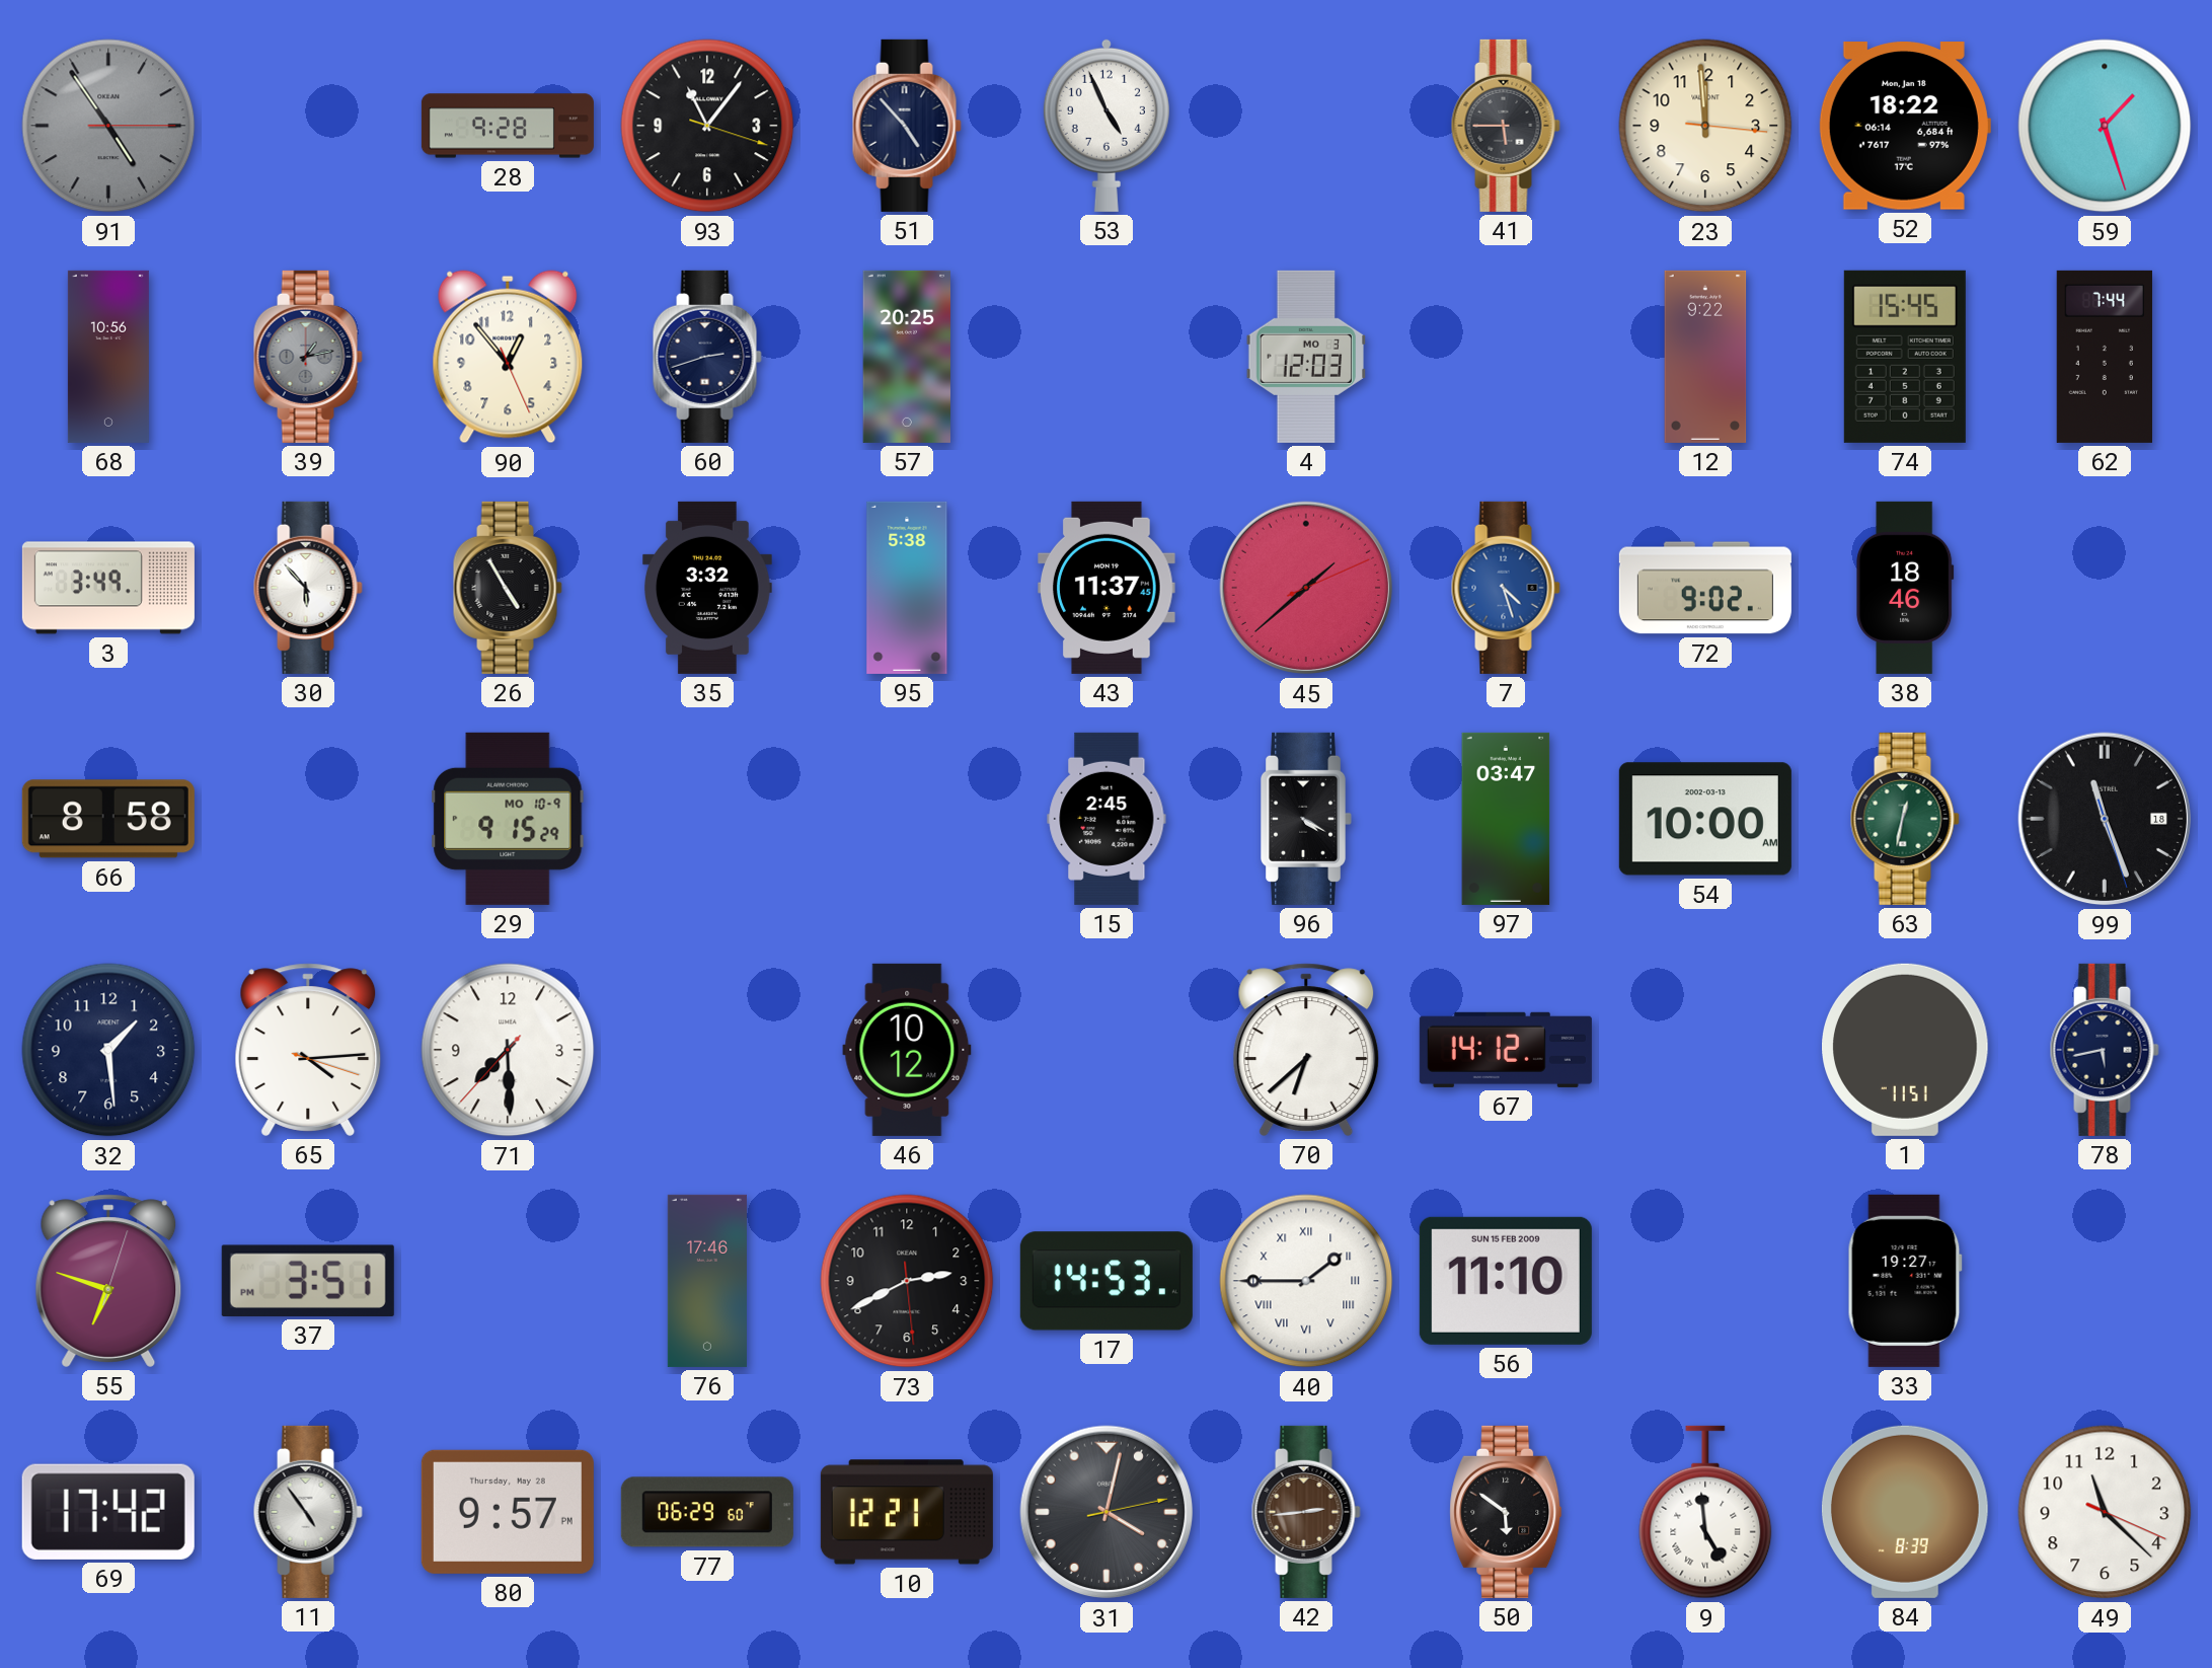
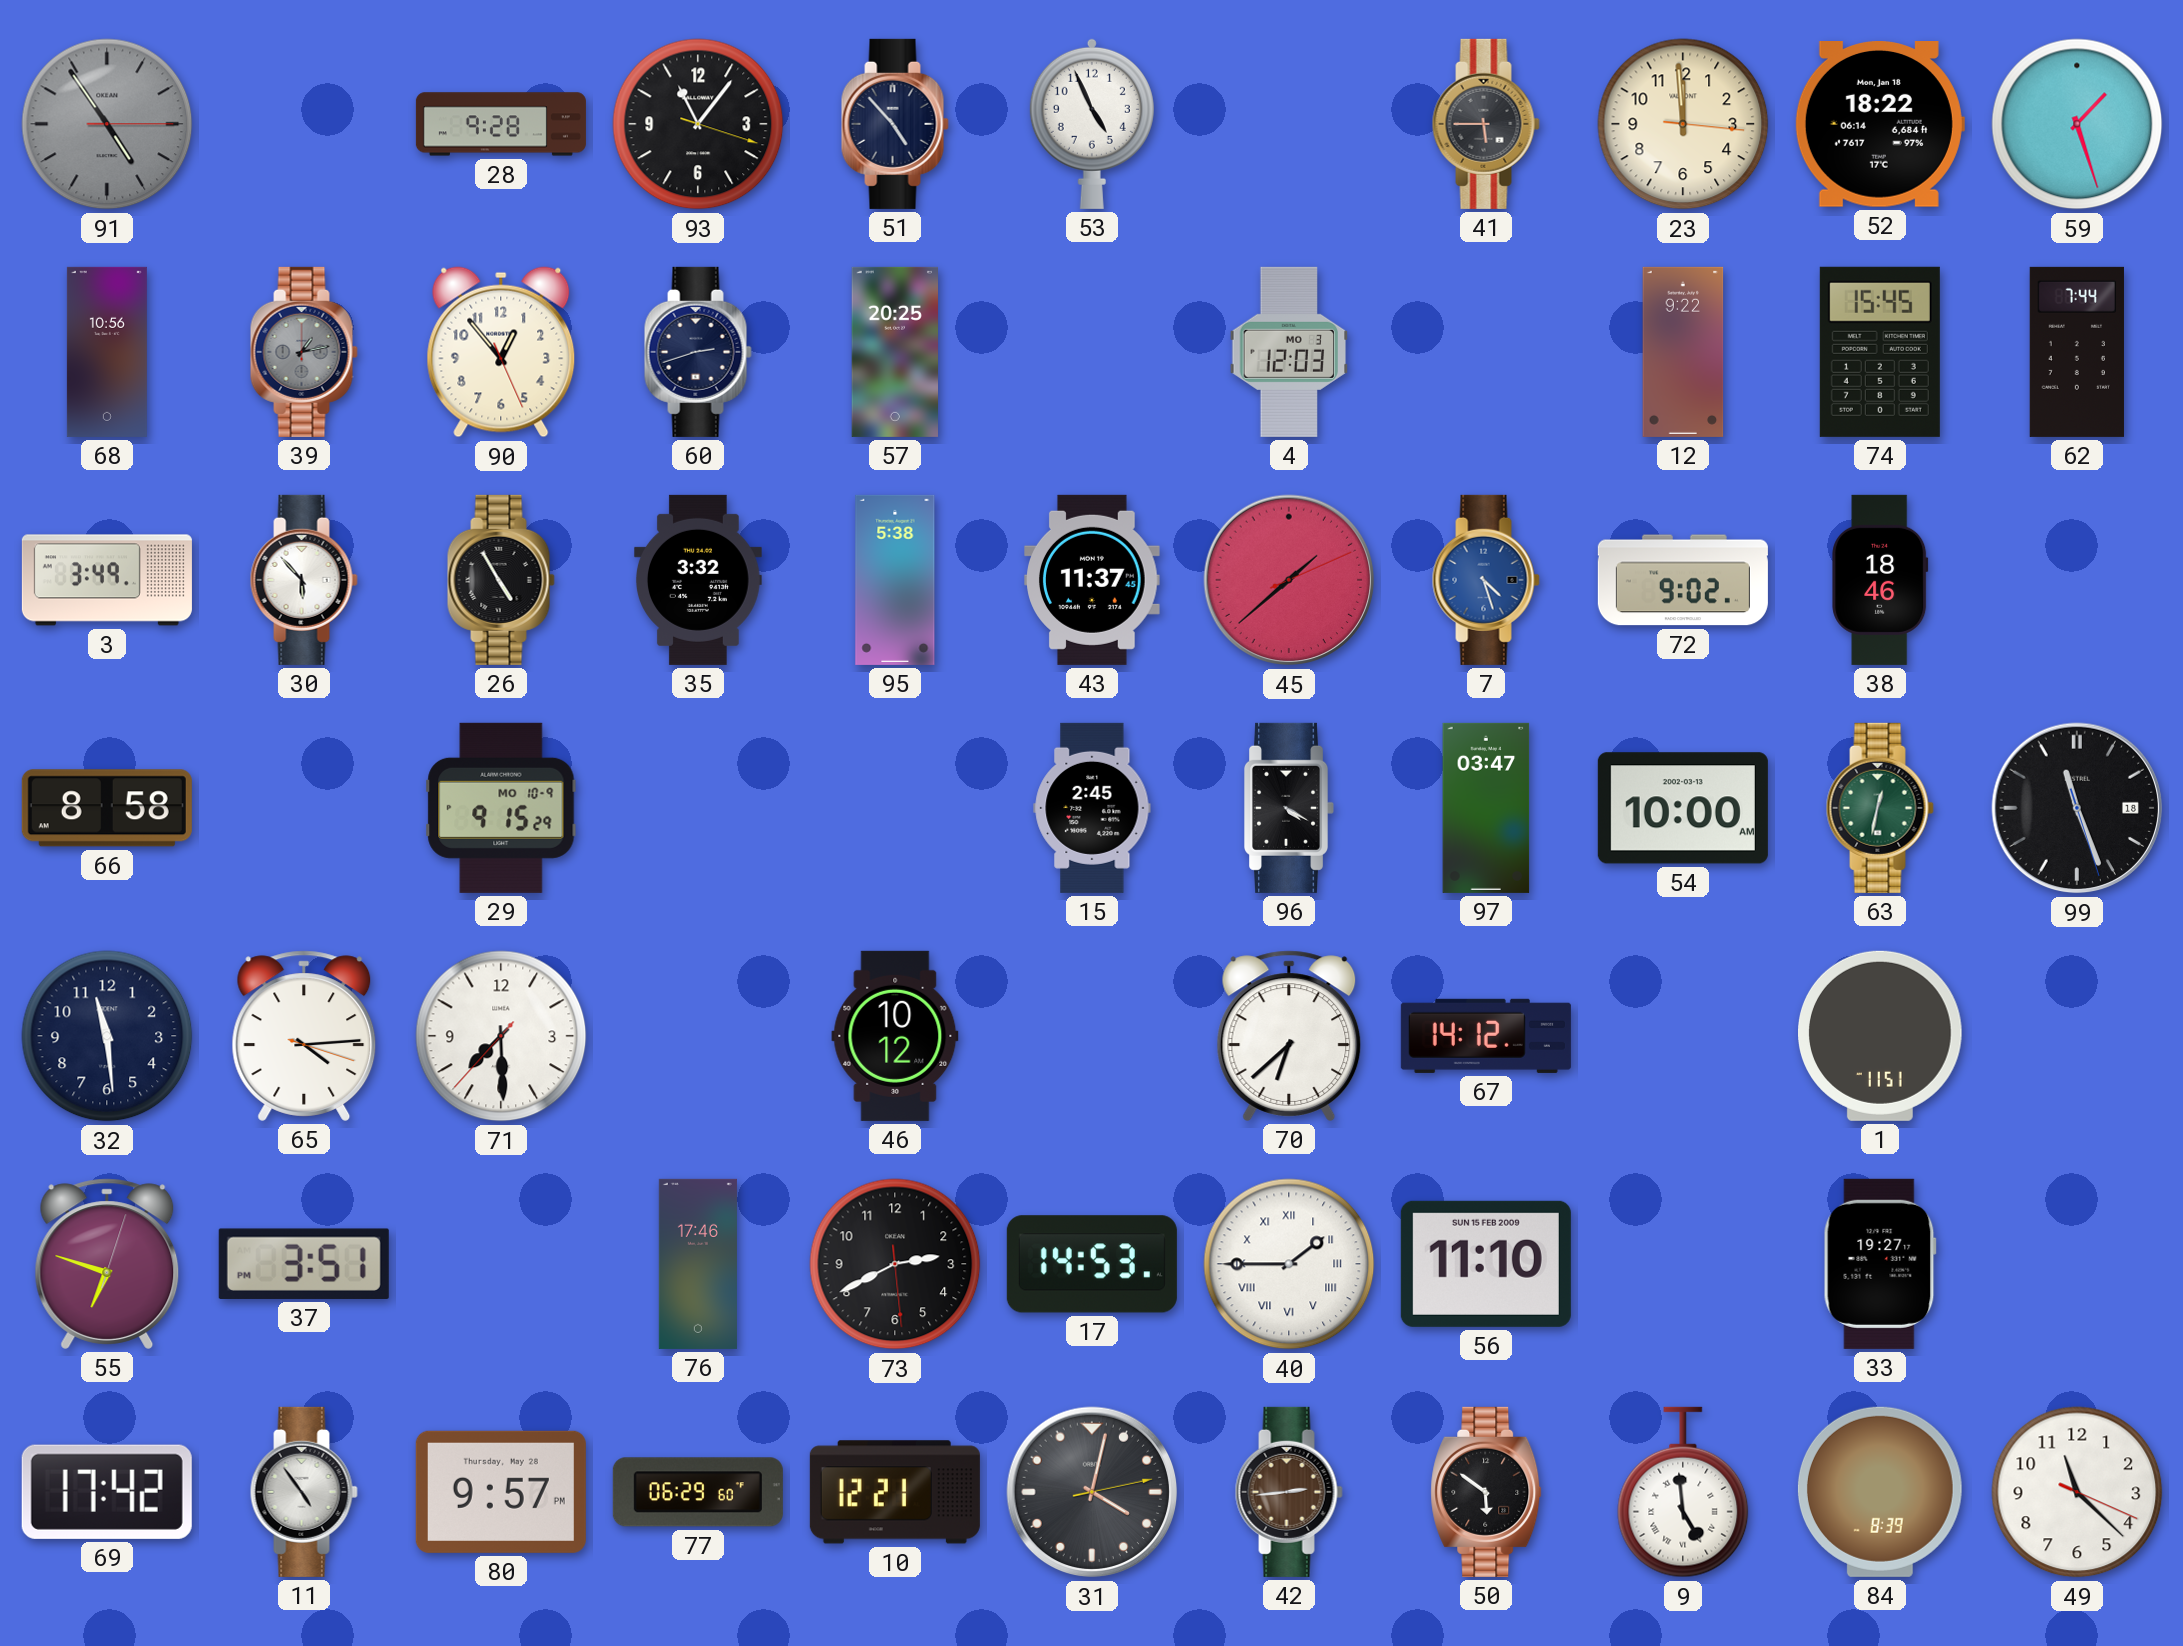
32: 1:29 -> 11:29
78: 5:43 -> none
